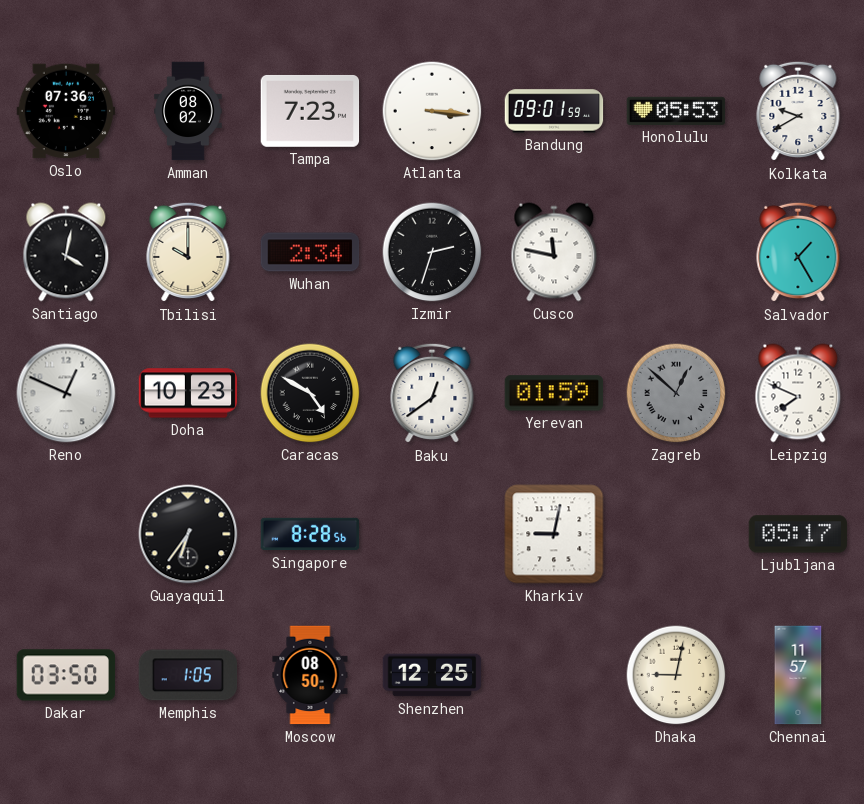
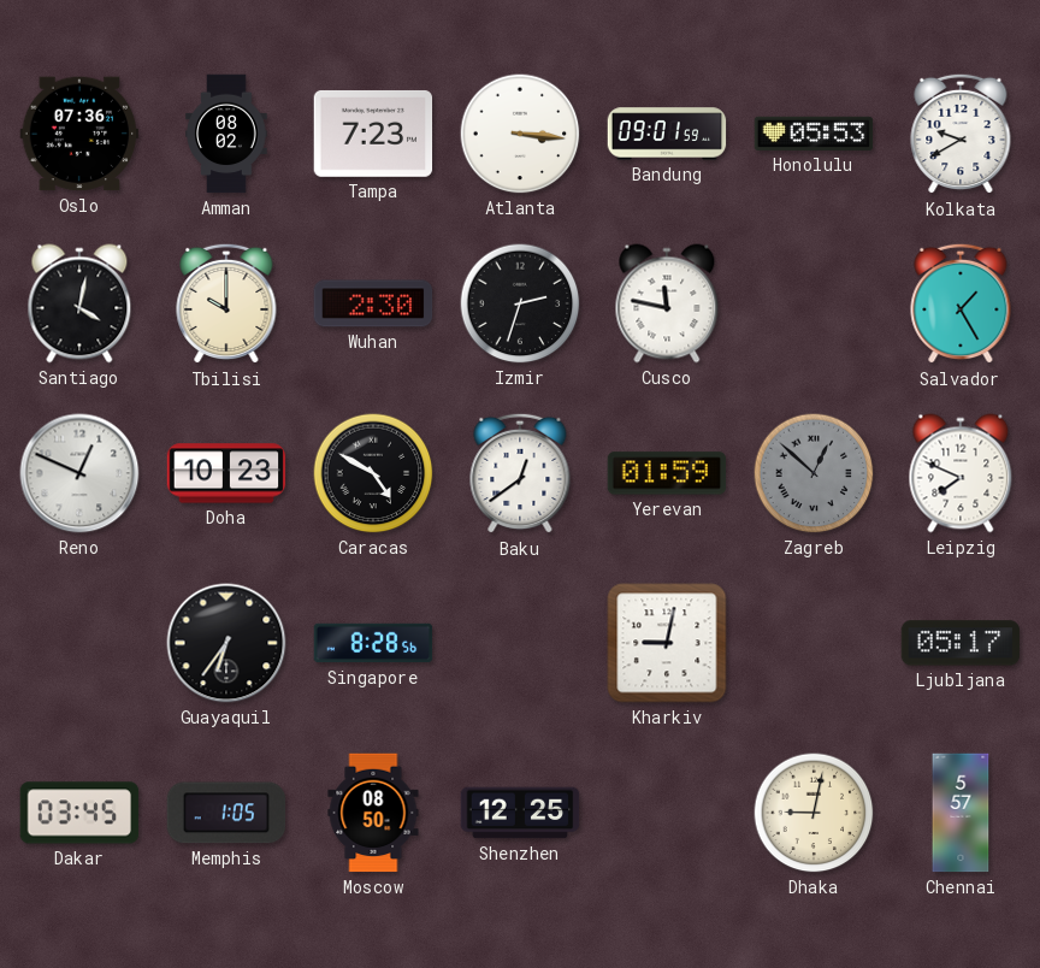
Wuhan: 2:34 -> 2:30
Dakar: 03:50 -> 03:45
Chennai: 11:57 -> 5:57
